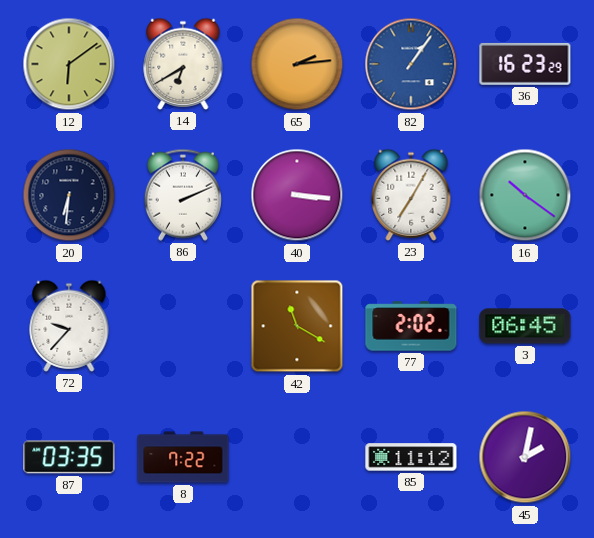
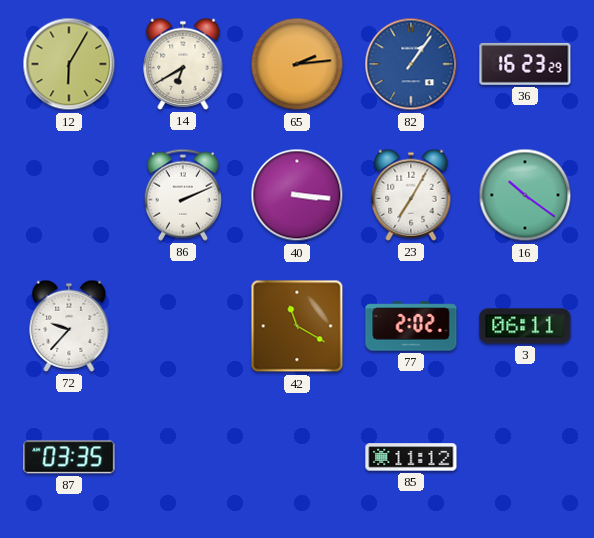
12: 6:09 -> 6:05
20: 6:31 -> none
3: 06:45 -> 06:11
8: 7:22 -> none
45: 2:02 -> none
